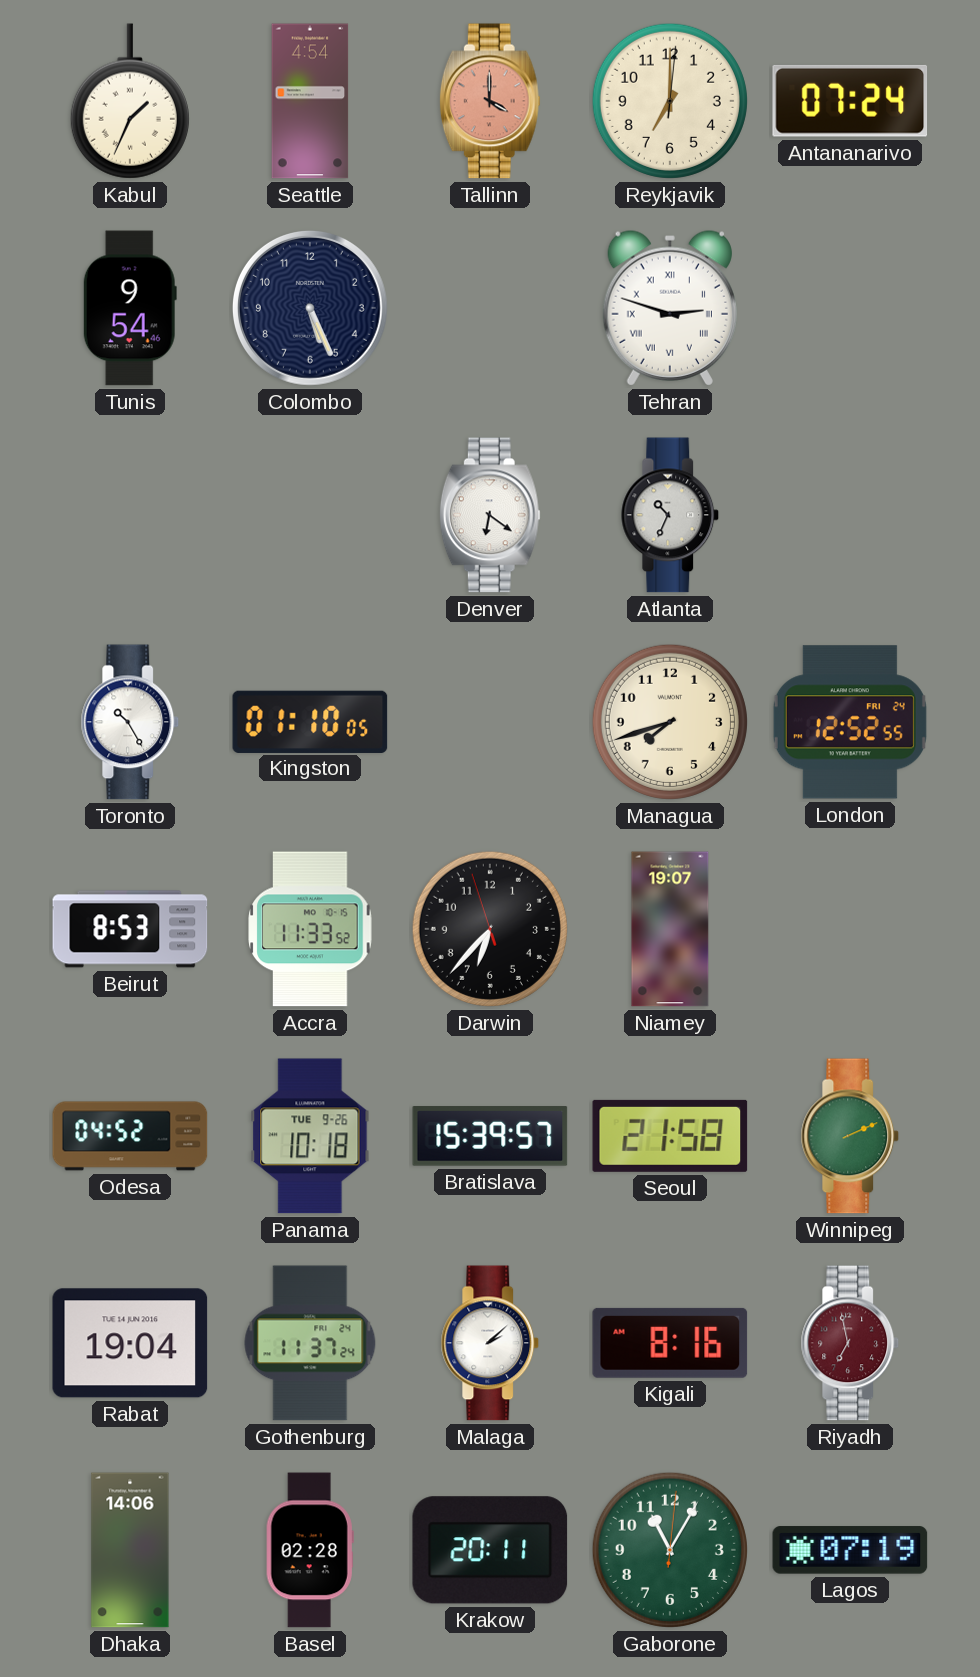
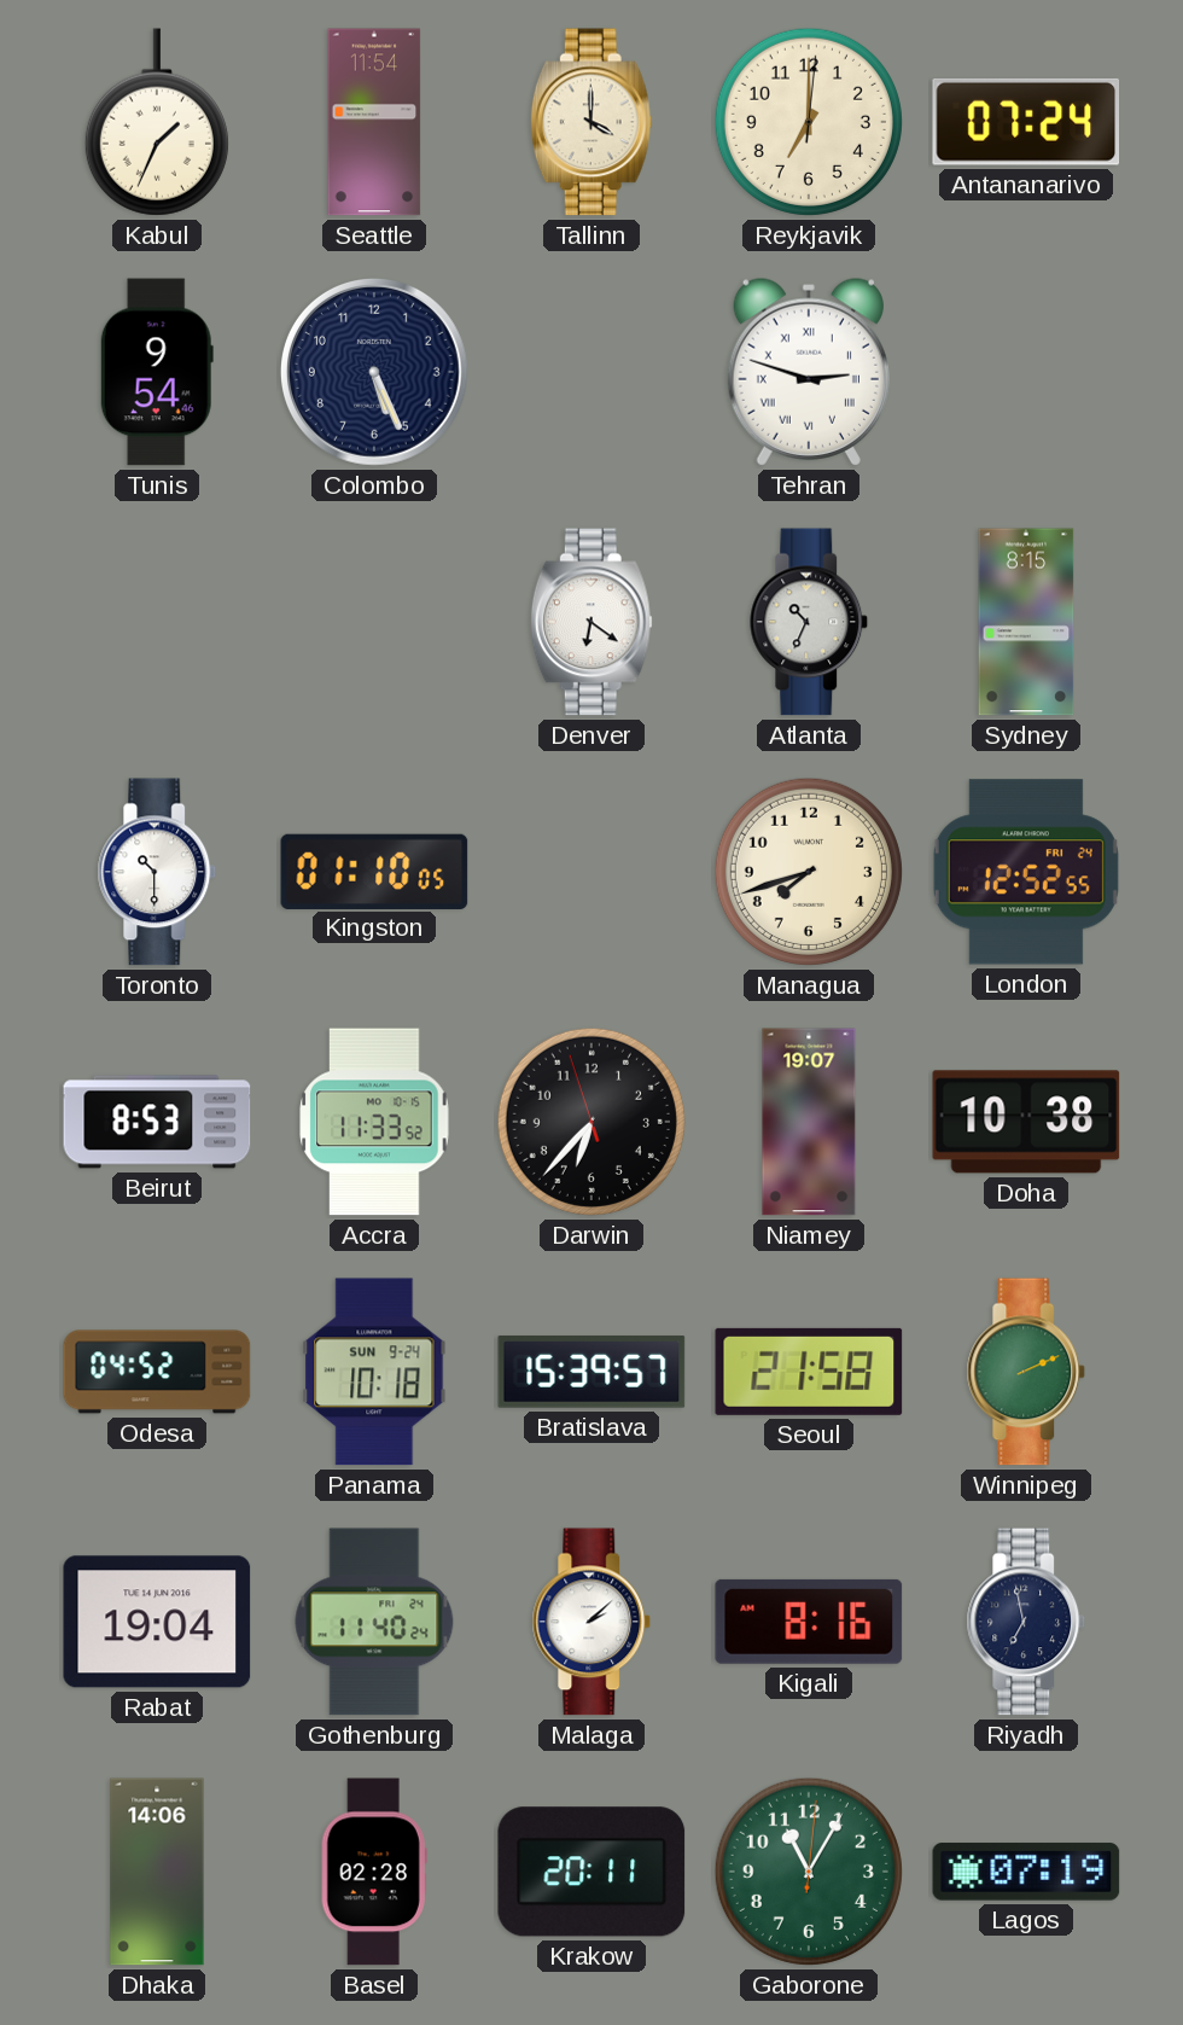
Seattle: 4:54 -> 11:54
Tallinn dial: salmon -> cream
Sydney: none -> 8:15
Toronto: 10:25 -> 10:30
Doha: none -> 10:38
Panama date: TUE 9-26 -> SUN 9-24
Gothenburg: 11:37 -> 11:40
Riyadh dial: burgundy -> navy
